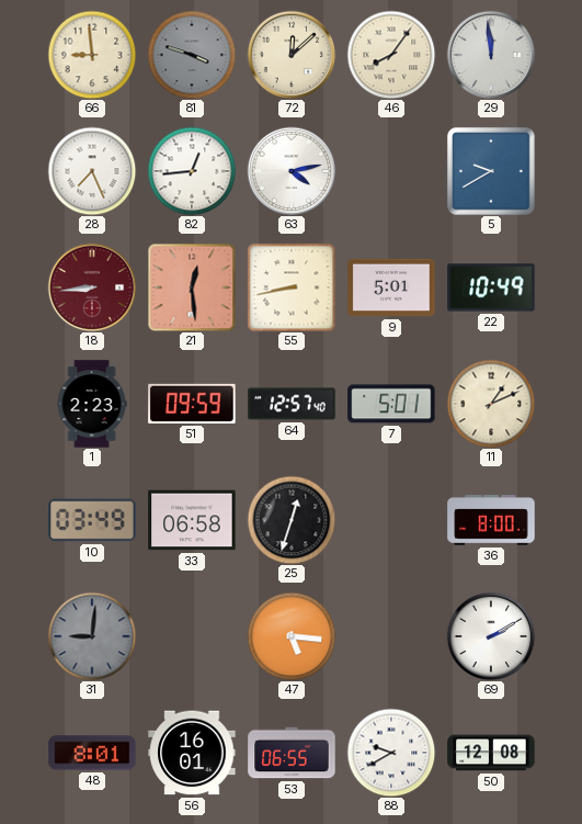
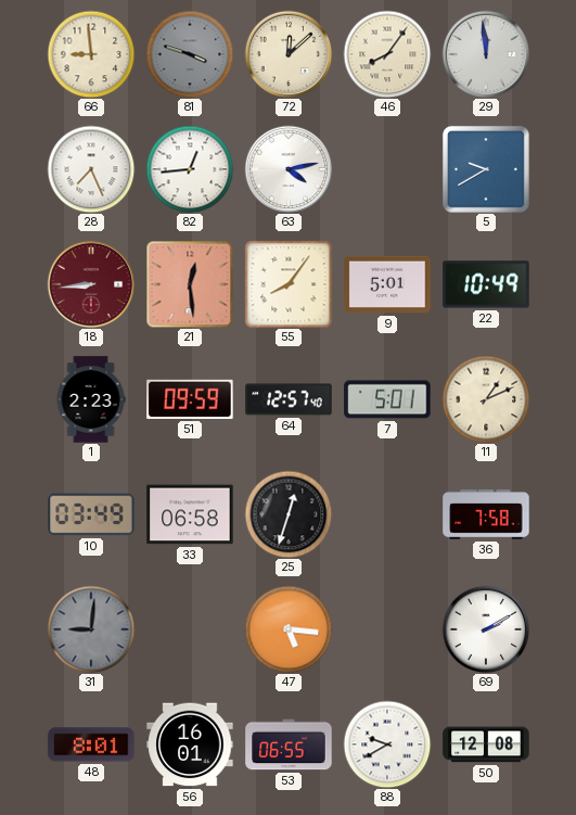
55: 8:43 -> 8:06
36: 8:00 -> 7:58
